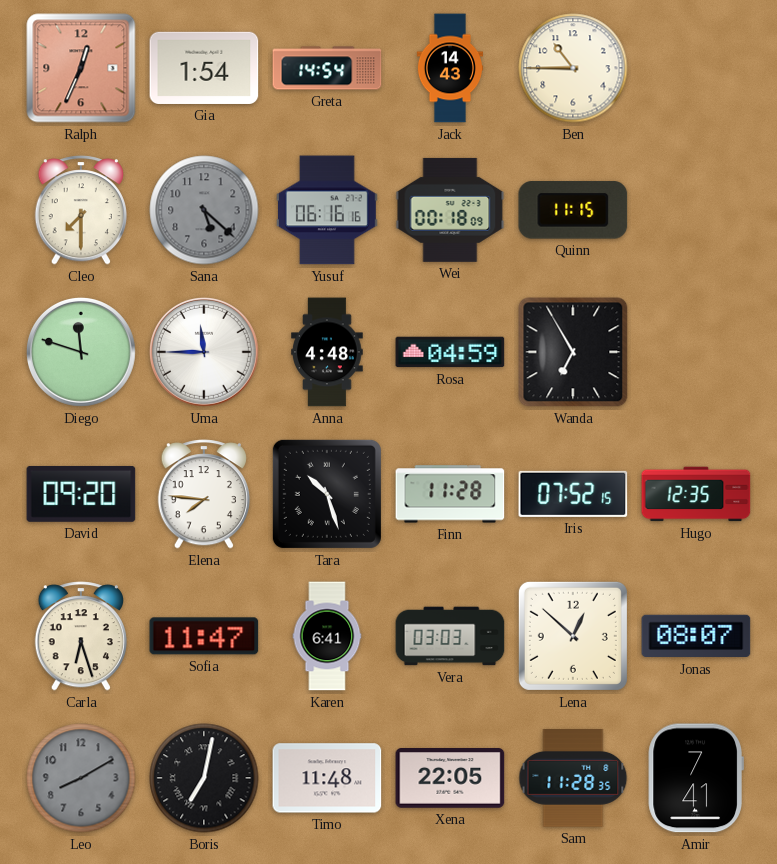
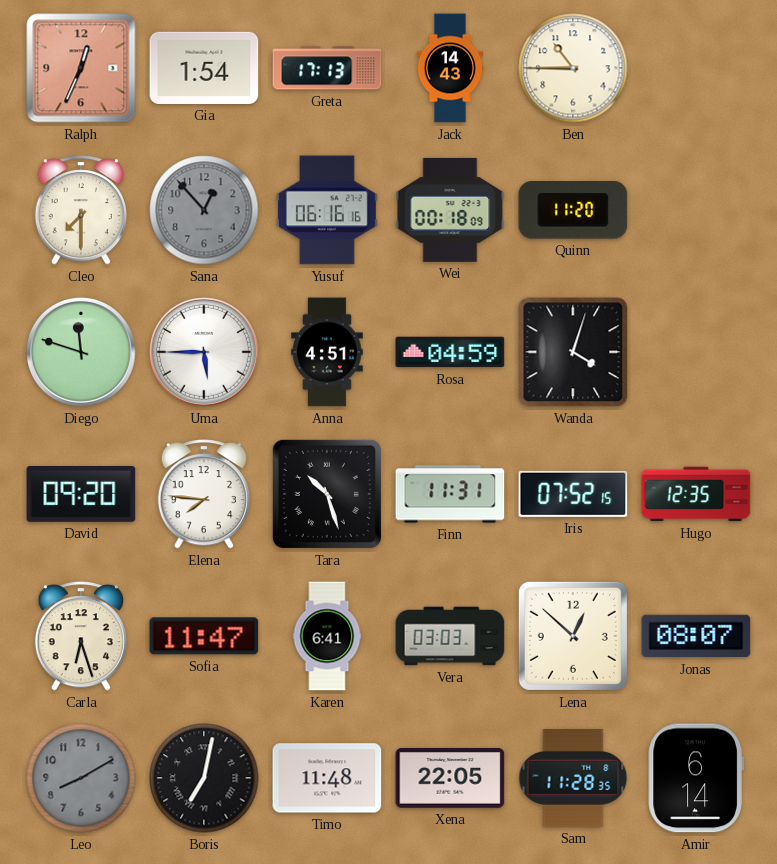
Greta: 14:54 -> 17:13
Sana: 5:22 -> 12:53
Quinn: 11:15 -> 11:20
Uma: 11:45 -> 5:45
Anna: 4:48 -> 4:51
Wanda: 6:55 -> 4:03
Finn: 11:28 -> 11:31
Amir: 7:41 -> 6:14
